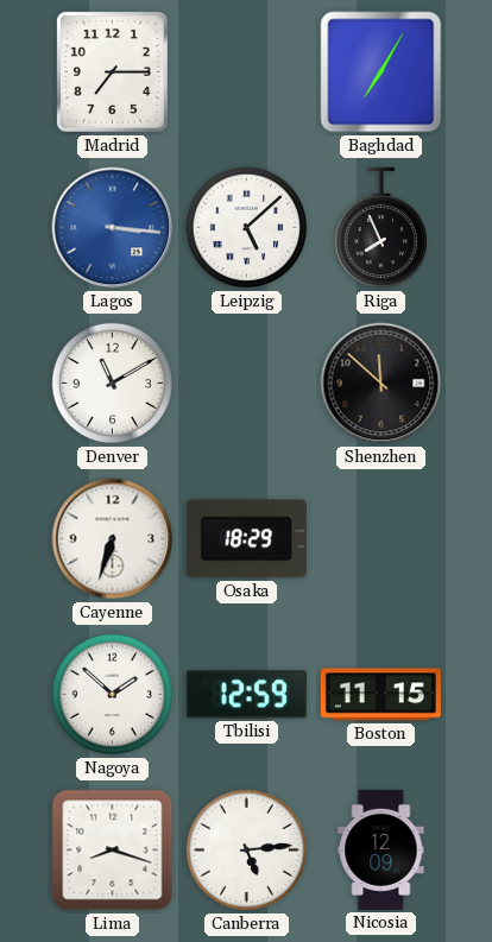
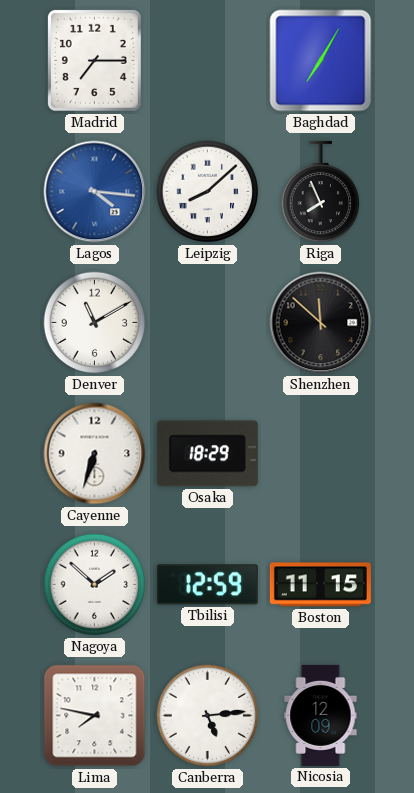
Lagos: 3:16 -> 4:16
Leipzig: 5:08 -> 8:08
Lima: 8:18 -> 7:47
